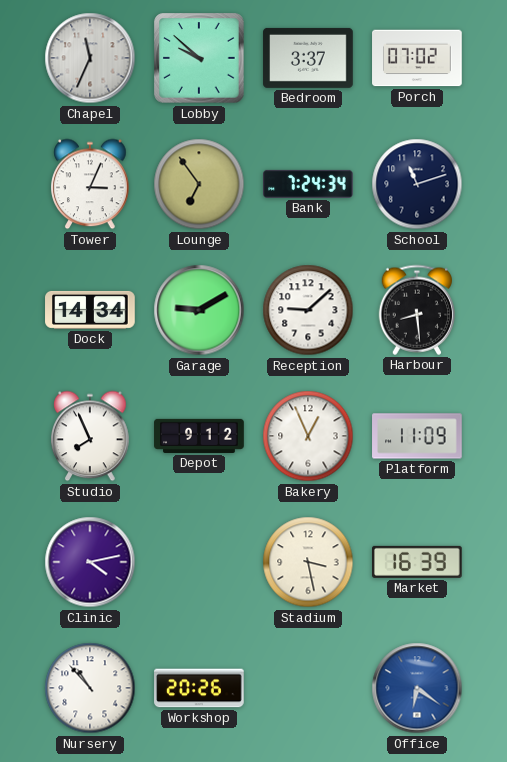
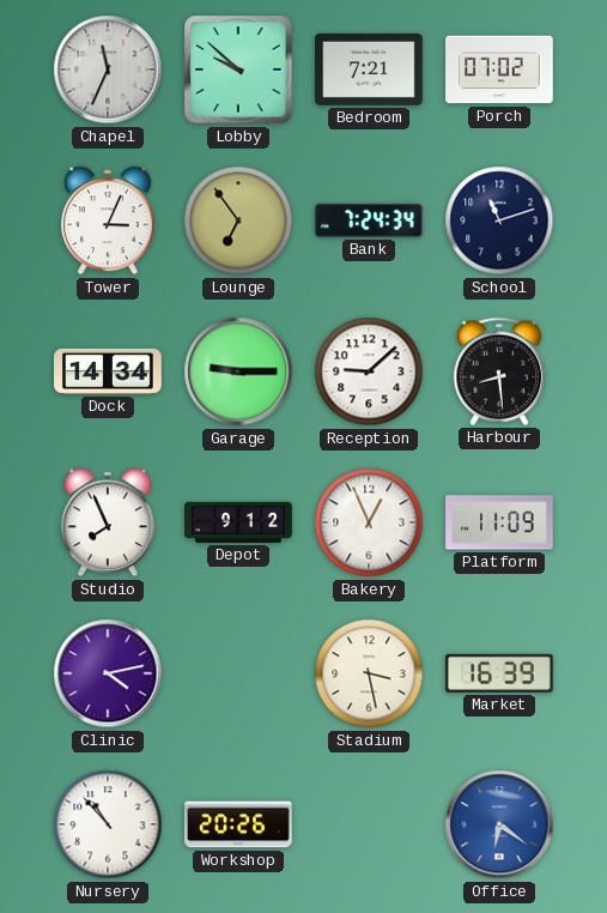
Bedroom: 3:37 -> 7:21
Garage: 9:10 -> 9:15
